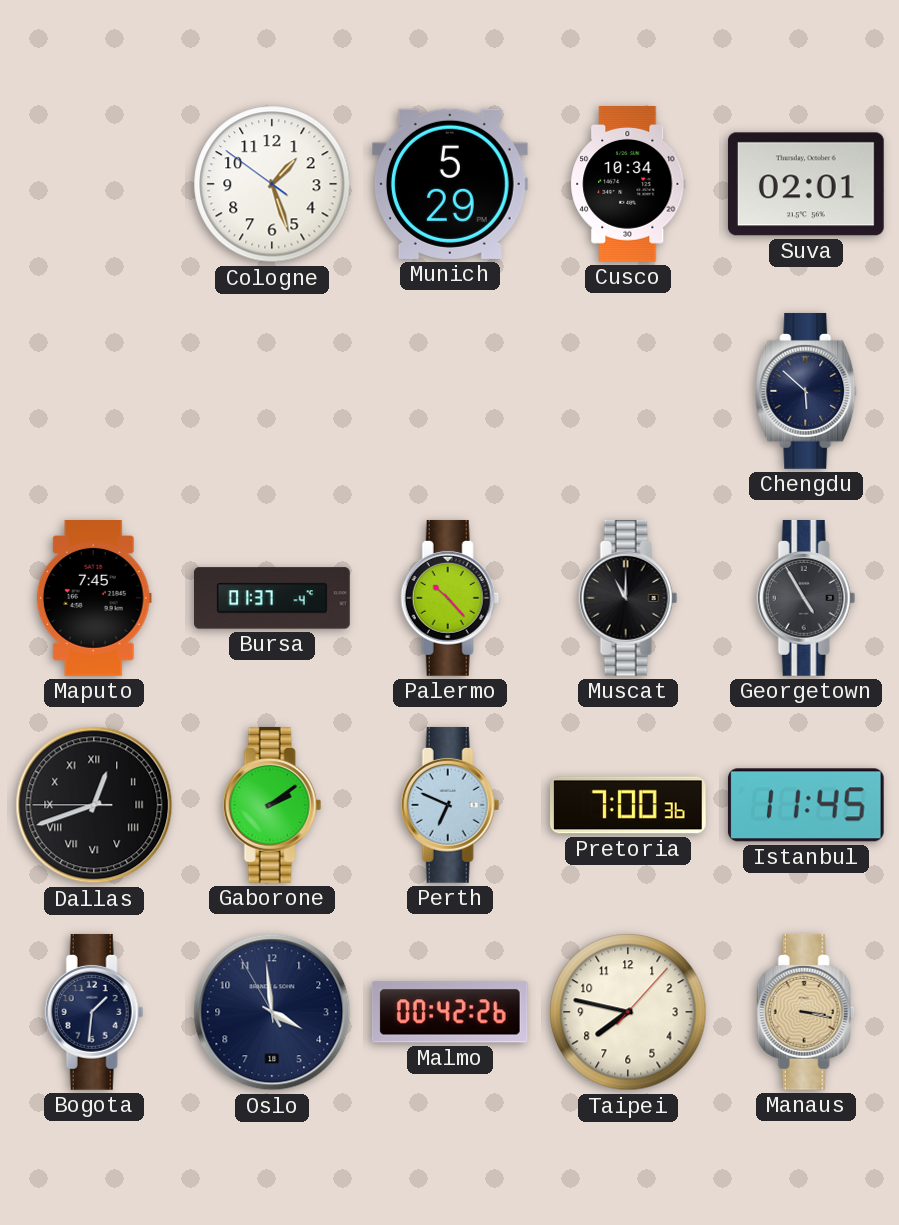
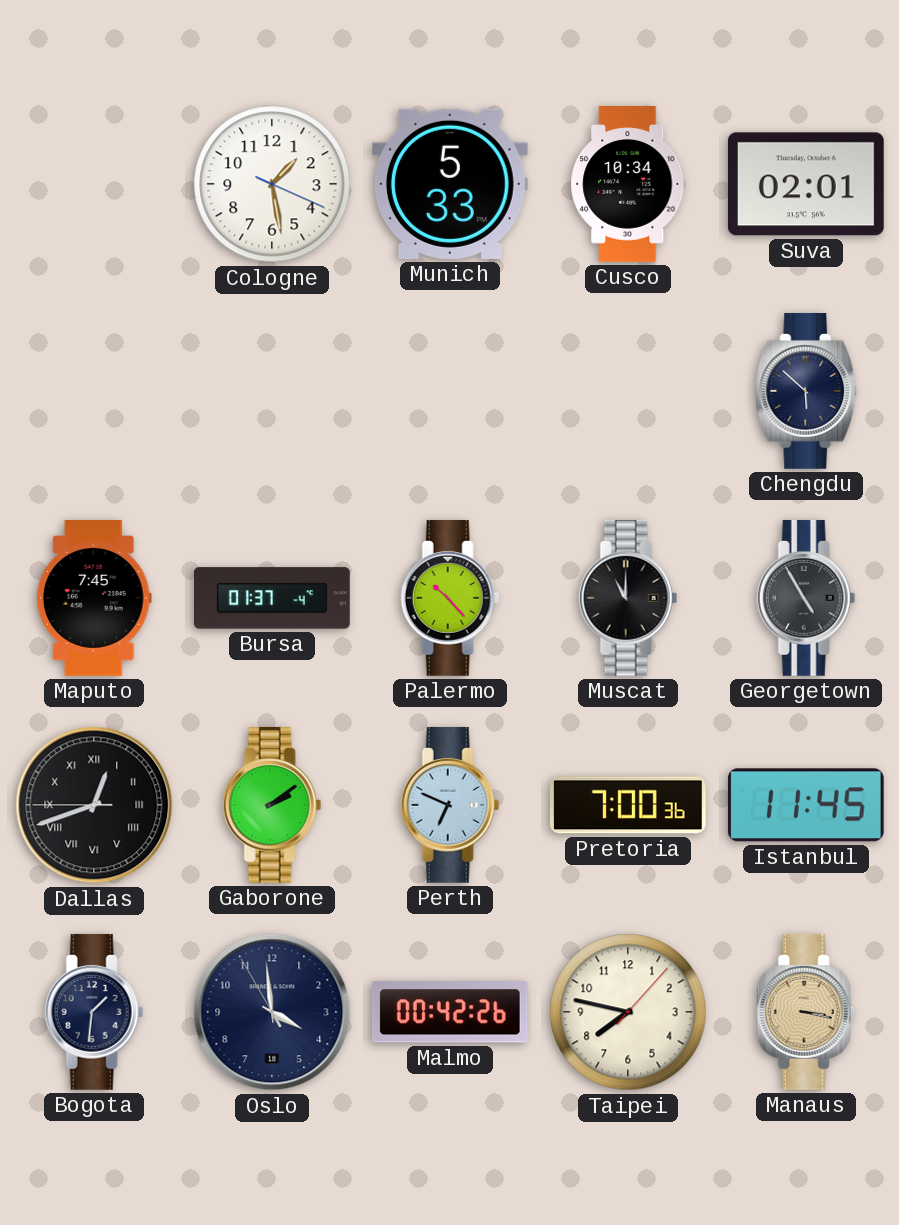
Cologne: 1:26 -> 1:28
Munich: 5:29 -> 5:33
